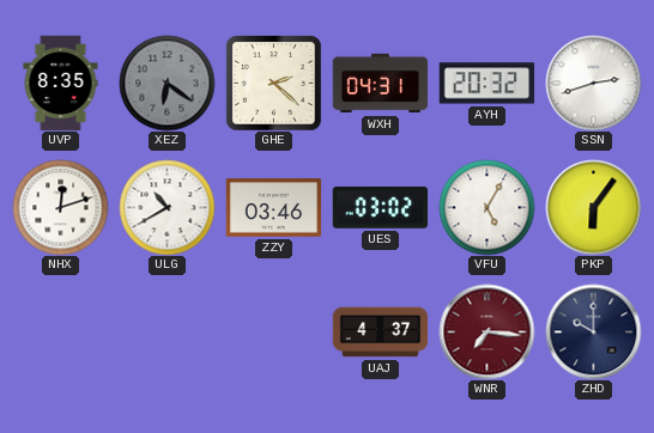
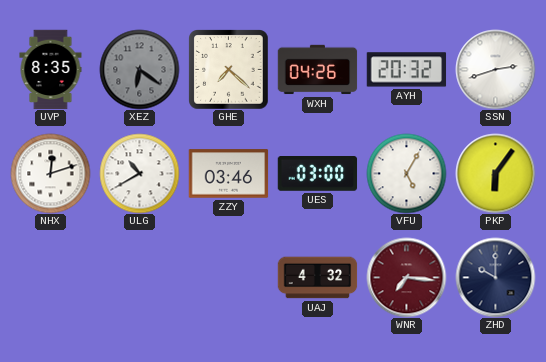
GHE: 2:22 -> 7:22
WXH: 04:31 -> 04:26
UES: 03:02 -> 03:00
UAJ: 4:37 -> 4:32
